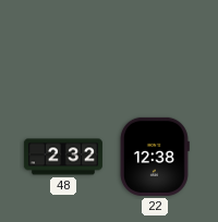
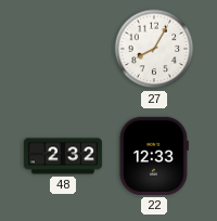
27: none -> 8:05
22: 12:38 -> 12:33
